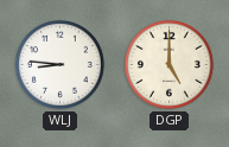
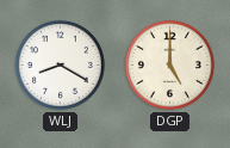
WLJ: 8:46 -> 8:20
